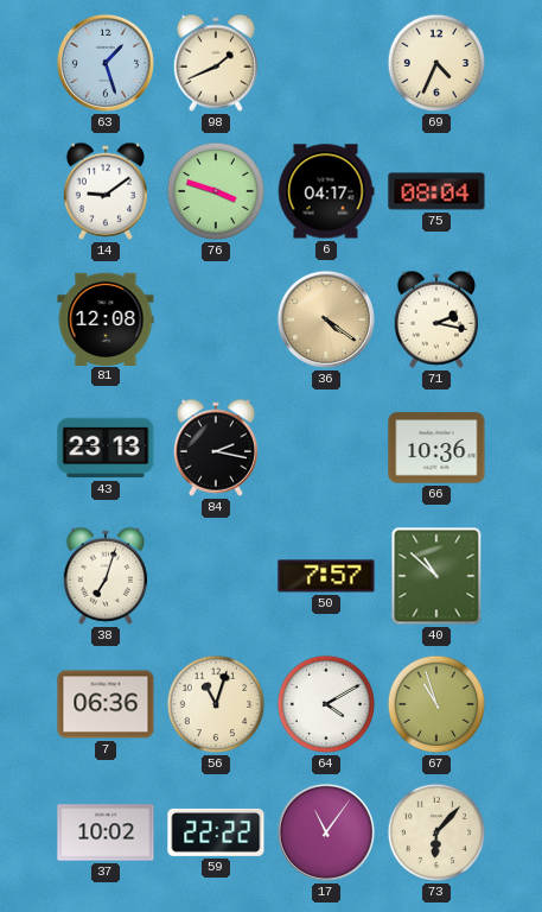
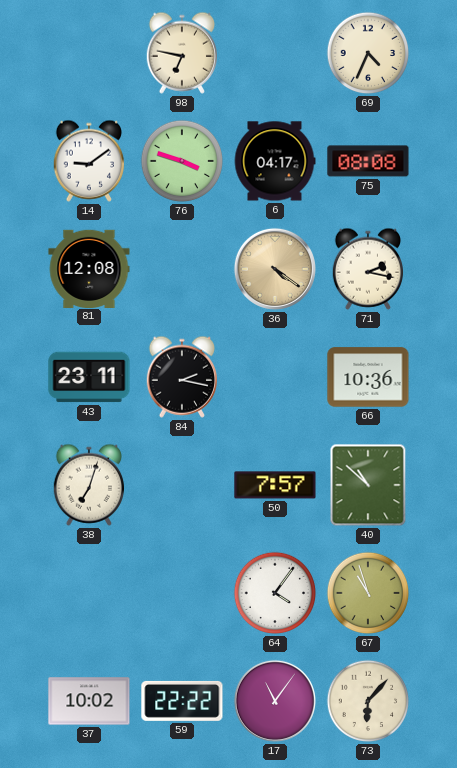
63: 1:27 -> none
98: 1:41 -> 6:47
75: 08:04 -> 08:08
43: 23:13 -> 23:11
7: 06:36 -> none
56: 11:03 -> none
64: 4:10 -> 4:06
